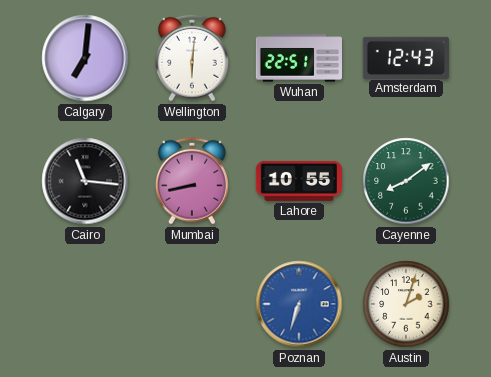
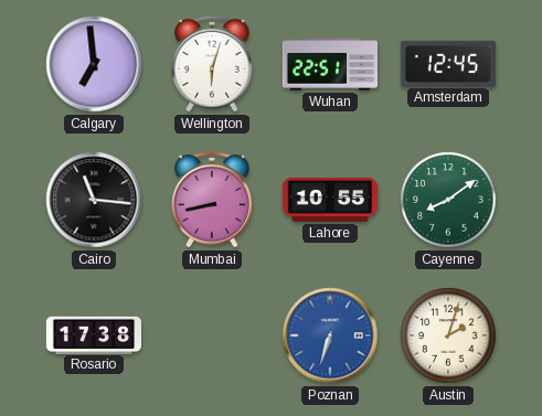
Calgary: 7:01 -> 6:59
Wellington: 6:01 -> 6:03
Amsterdam: 12:43 -> 12:45
Rosario: none -> 17:38
